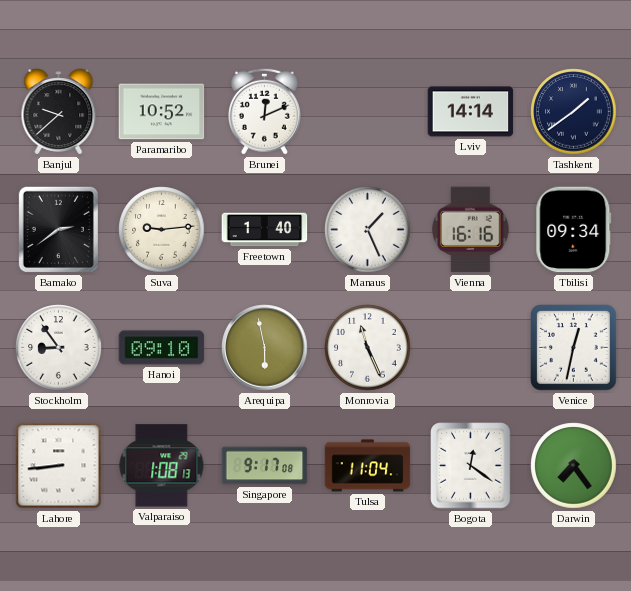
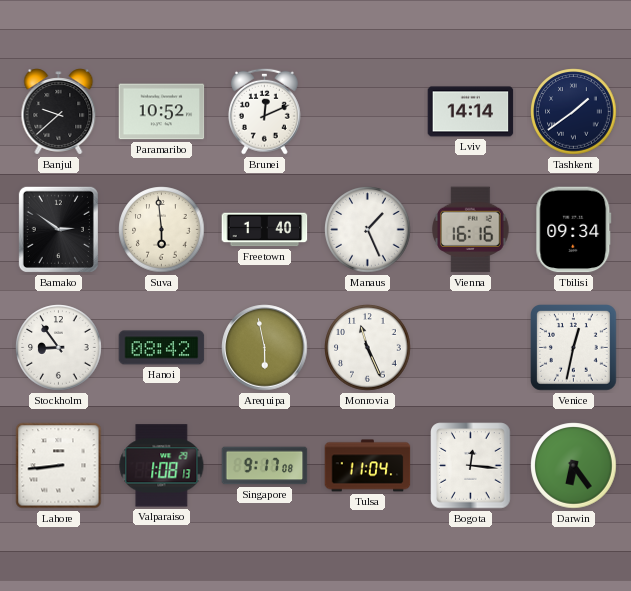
Bamako: 2:39 -> 2:51
Suva: 9:14 -> 5:59
Hanoi: 09:10 -> 08:42
Bogota: 12:21 -> 12:16
Darwin: 7:24 -> 6:24
